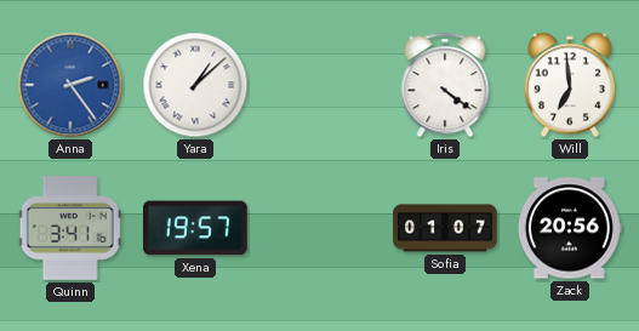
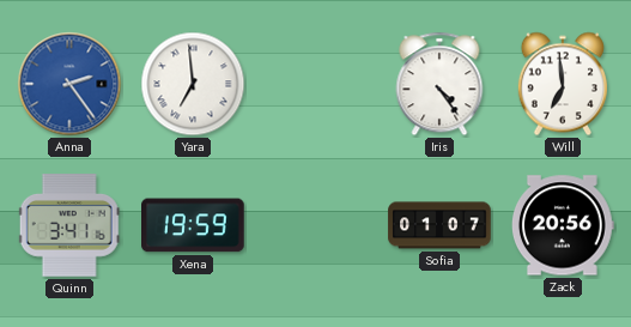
Yara: 1:08 -> 6:59
Iris: 4:21 -> 4:24
Xena: 19:57 -> 19:59
